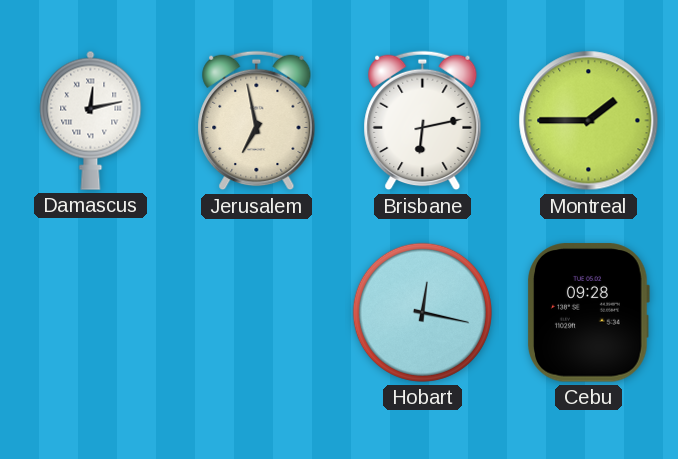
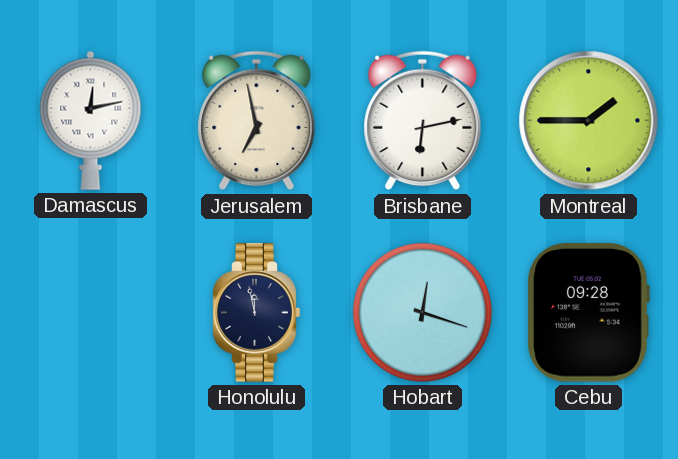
Honolulu: none -> 11:58
Hobart: 12:17 -> 12:18
